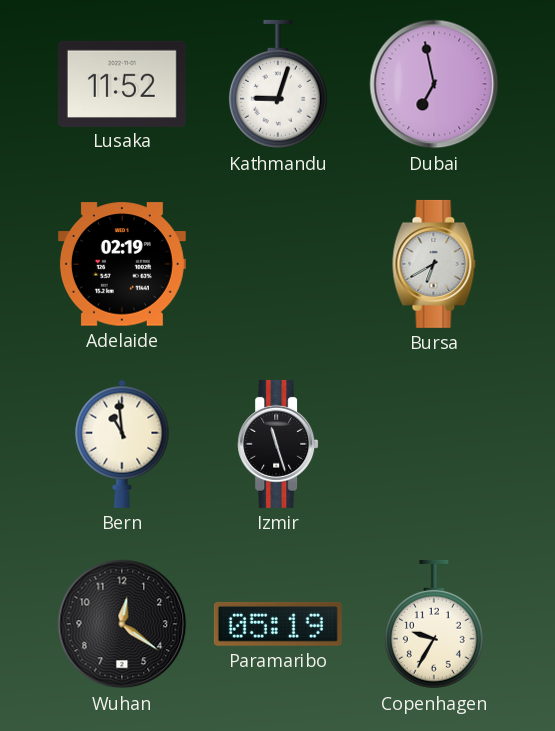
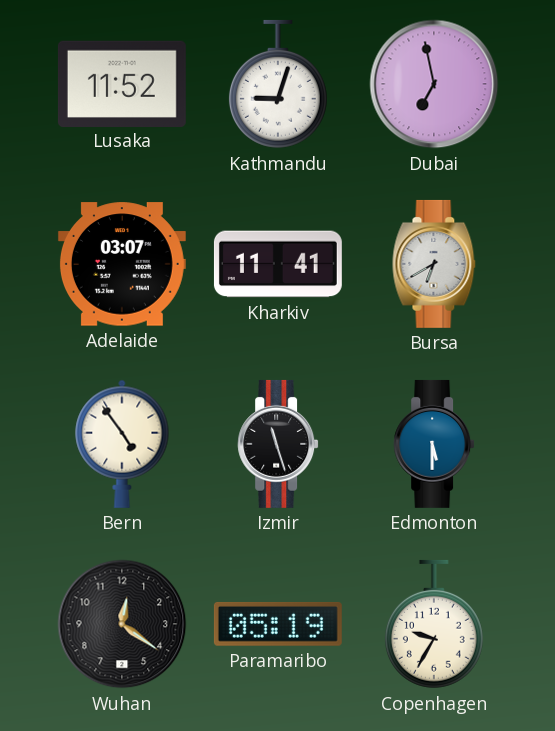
Adelaide: 02:19 -> 03:07
Kharkiv: none -> 11:41
Bern: 10:59 -> 4:54
Edmonton: none -> 5:30
